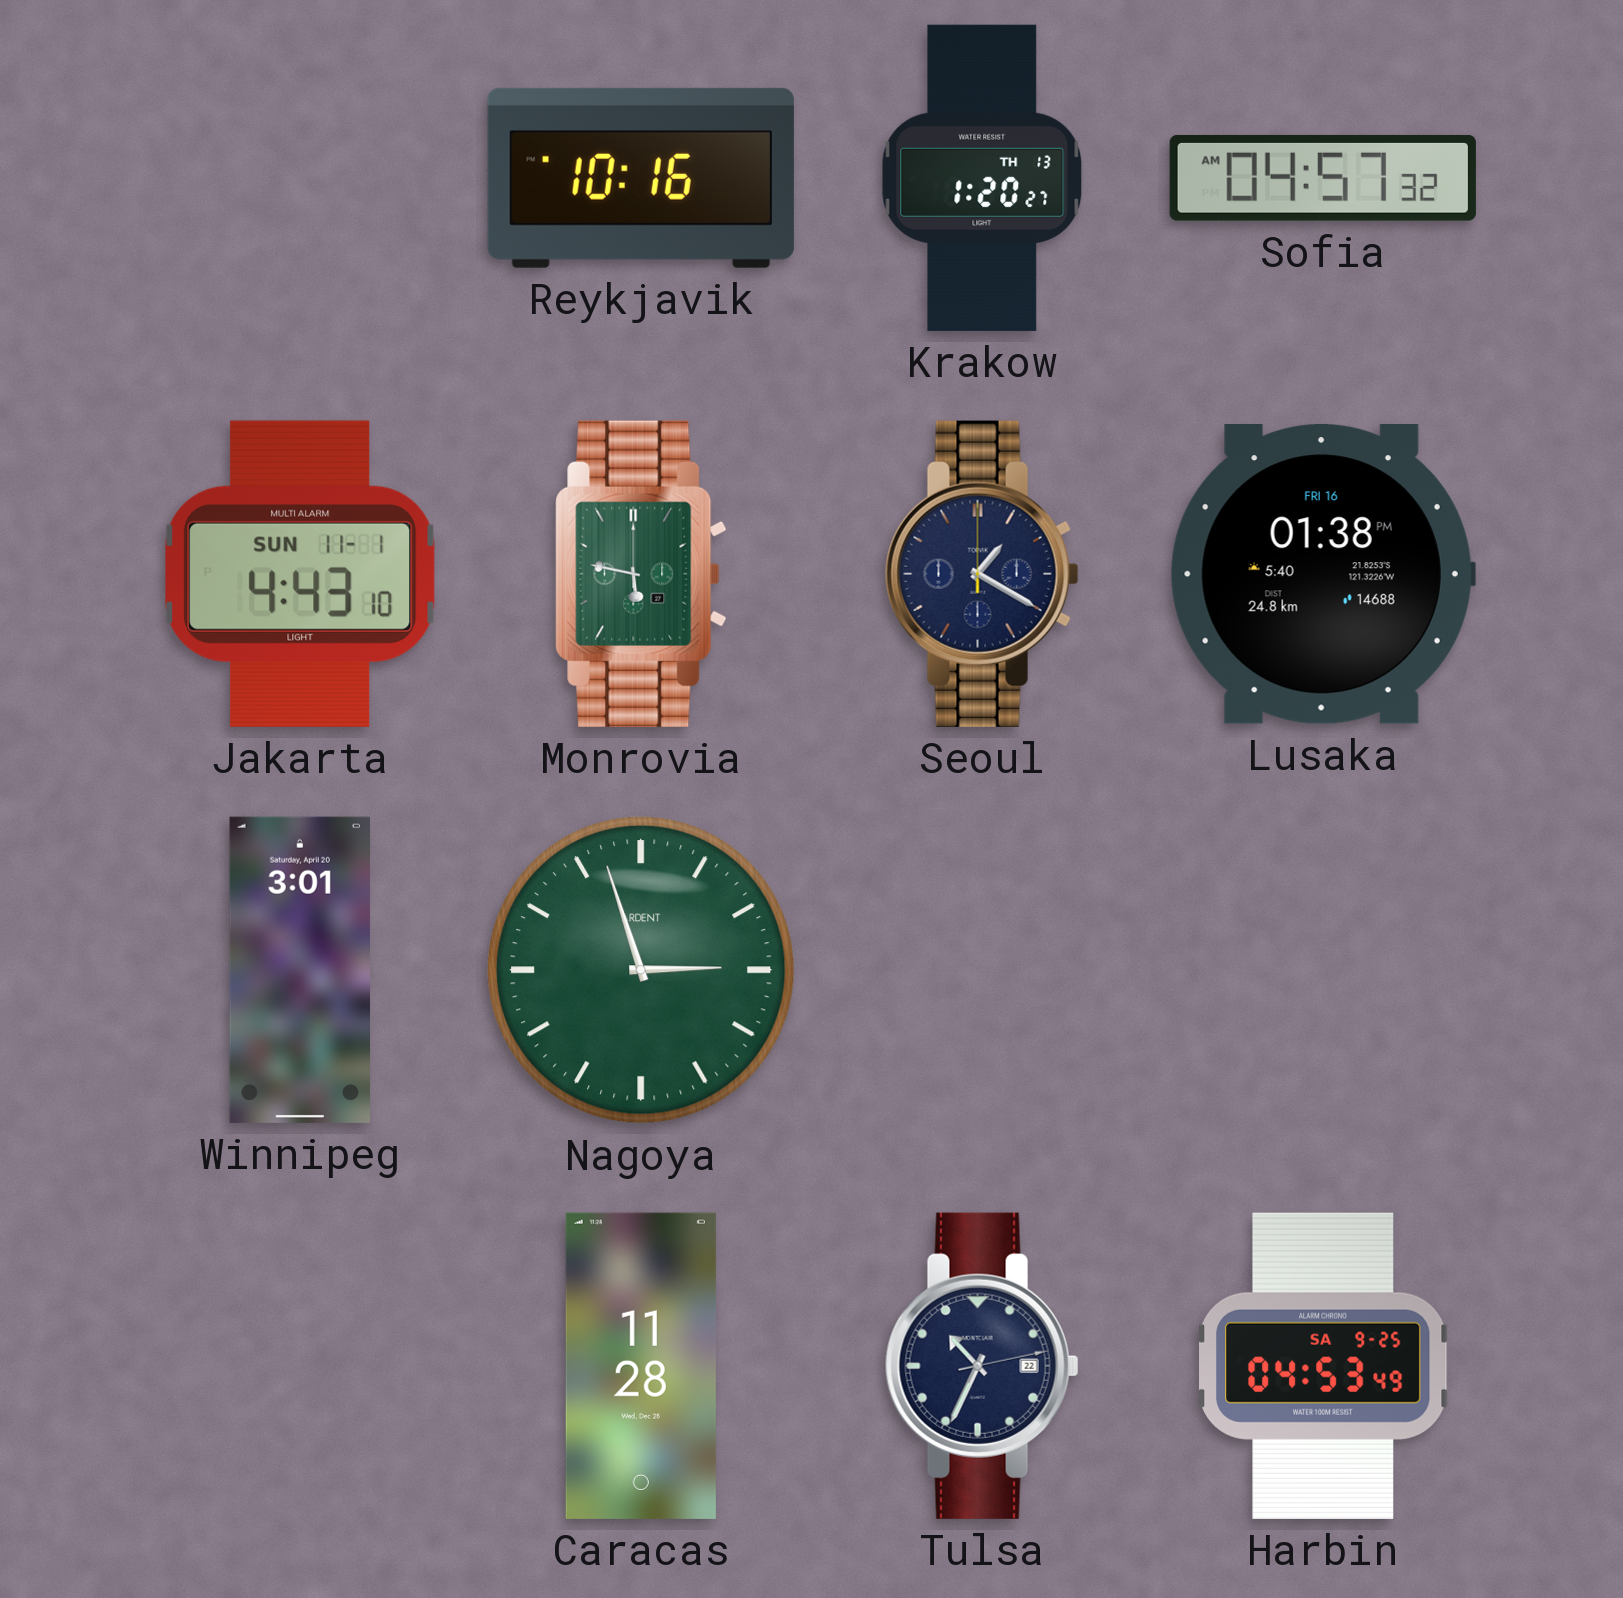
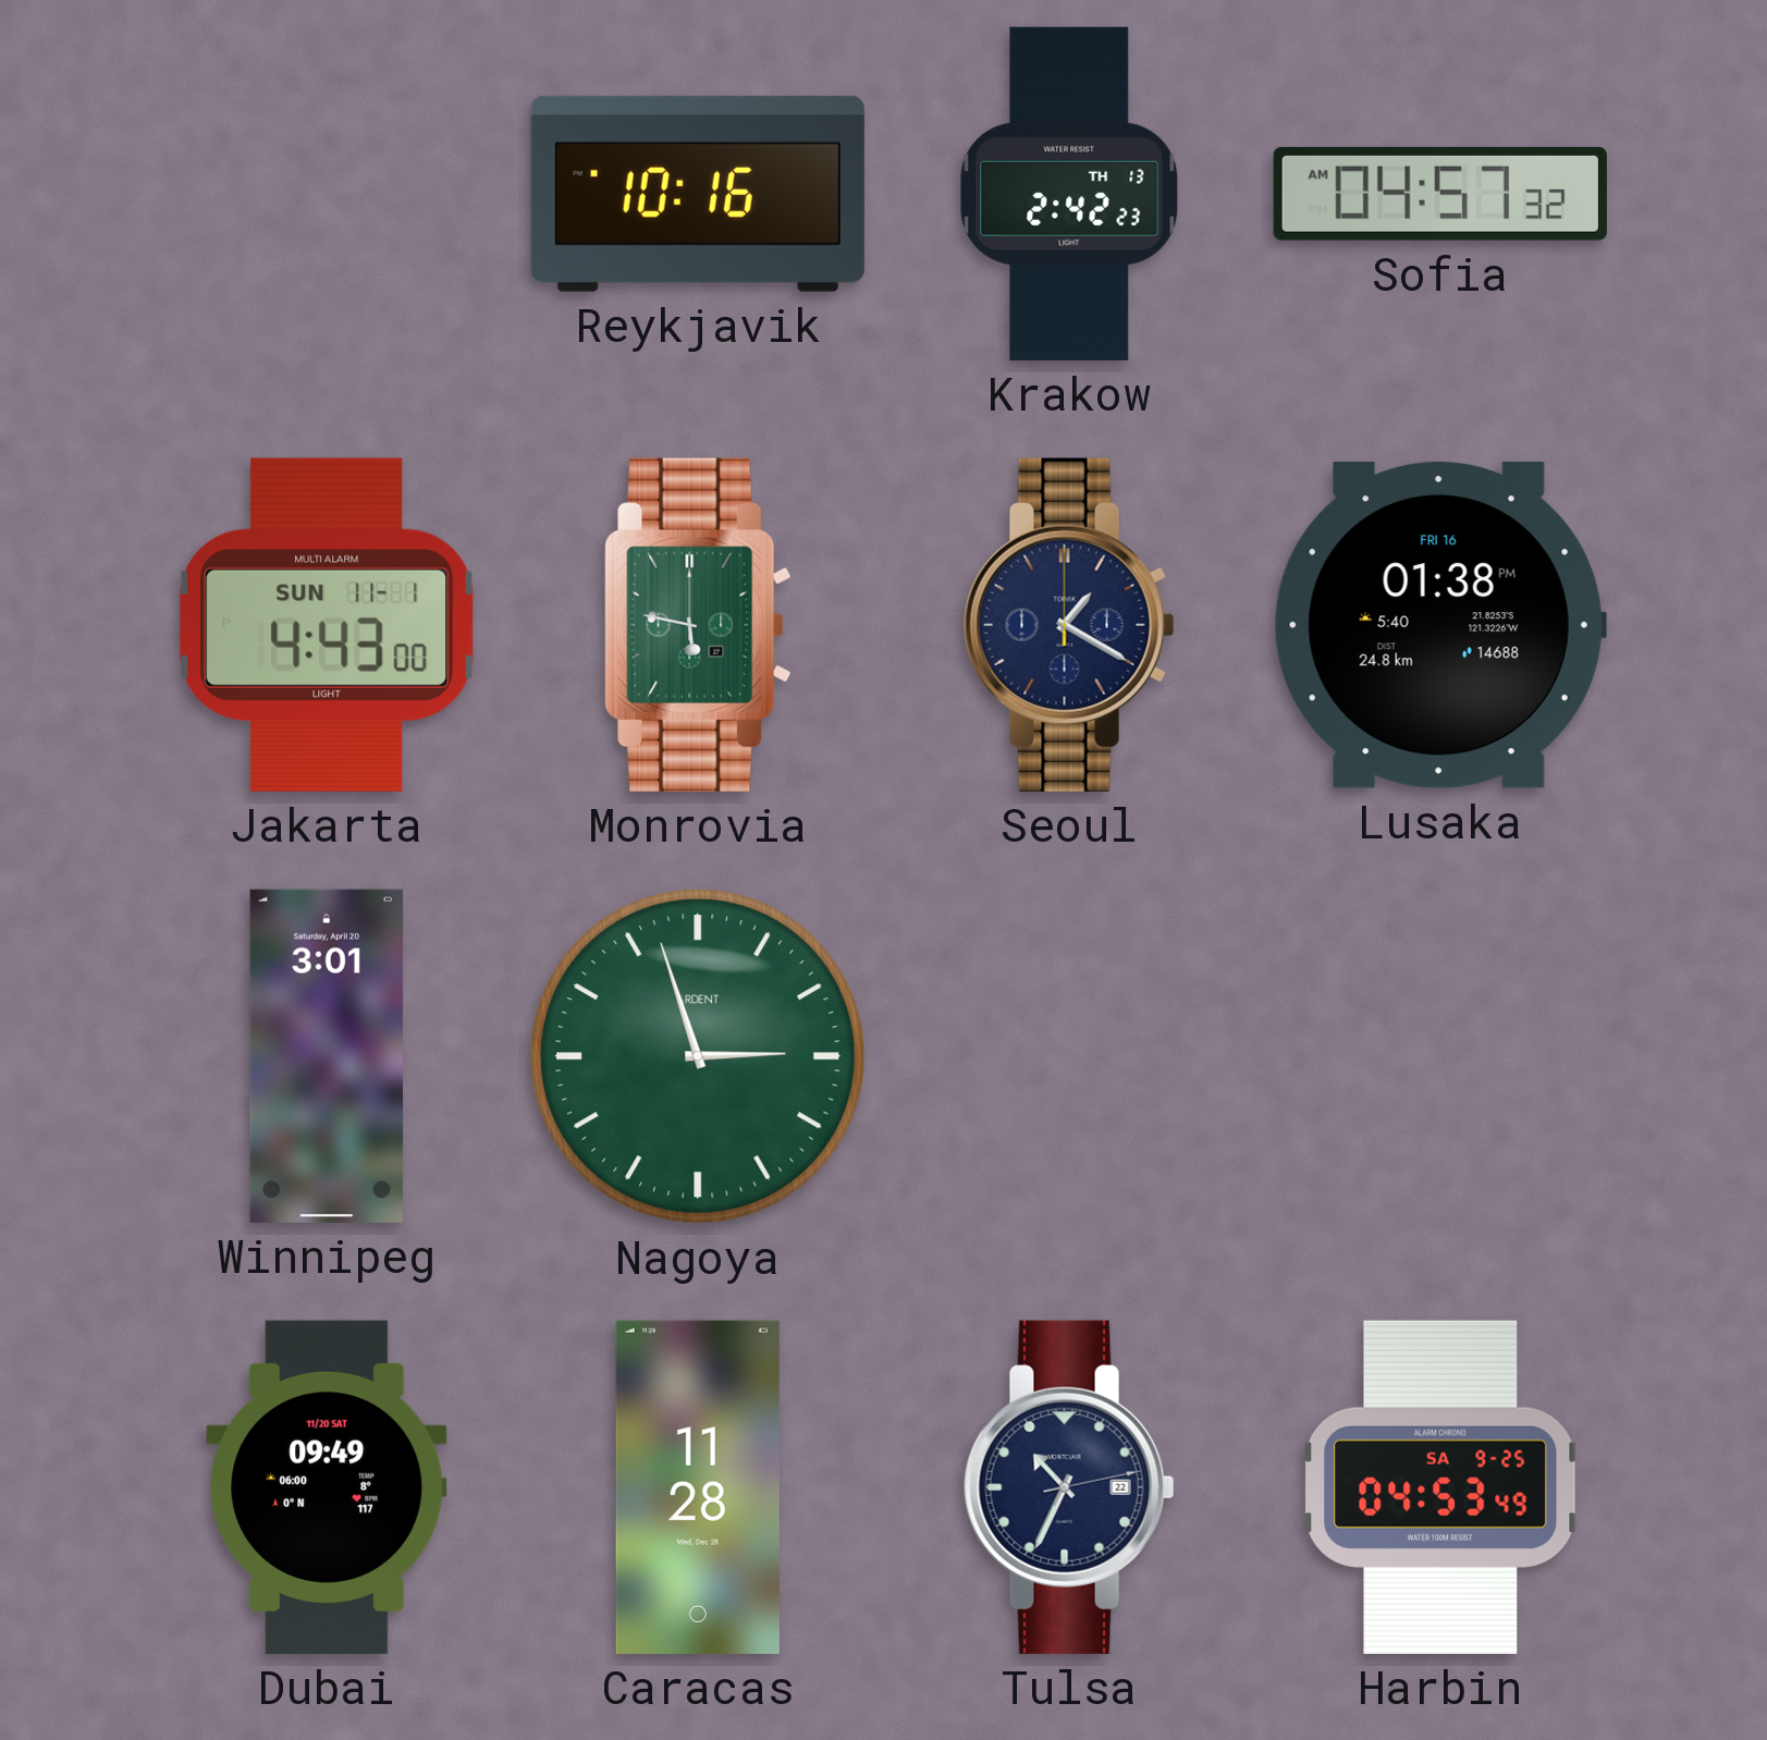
Krakow: 1:20 -> 2:42
Jakarta: 4:43:10 -> 4:43:00
Dubai: none -> 09:49
